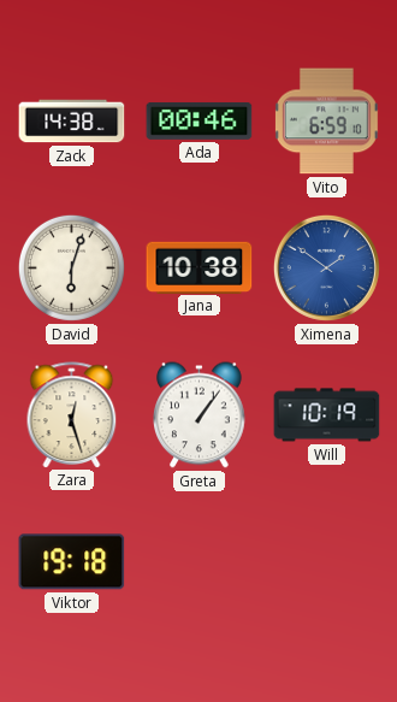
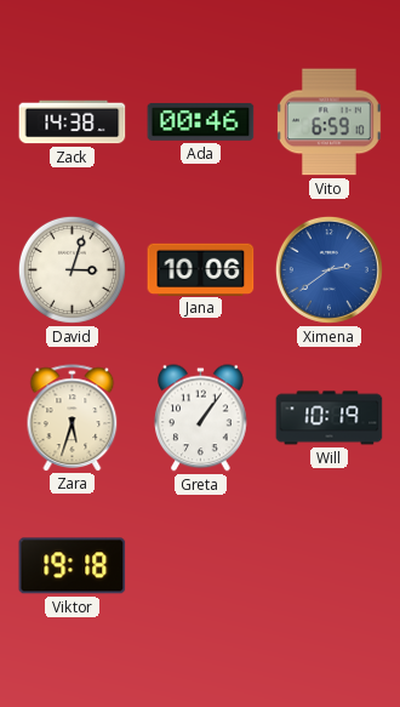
David: 6:03 -> 3:03
Jana: 10:38 -> 10:06
Ximena: 1:51 -> 2:39
Zara: 12:27 -> 5:33
